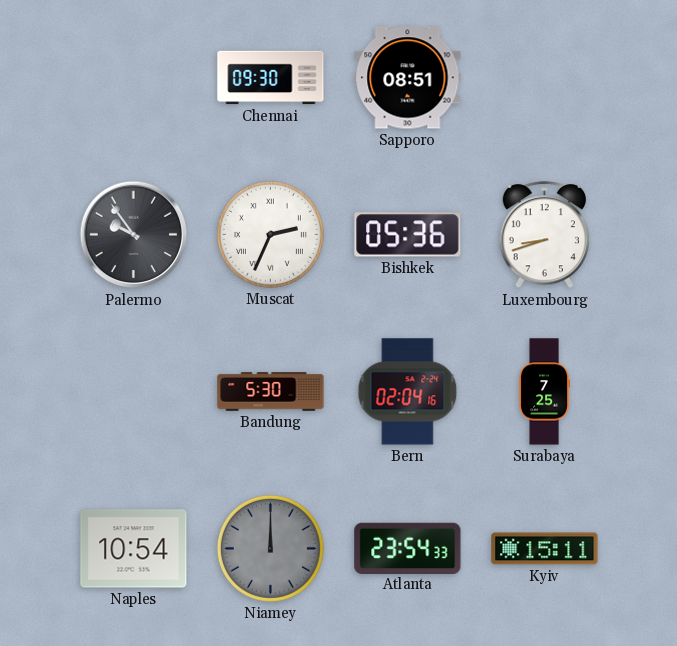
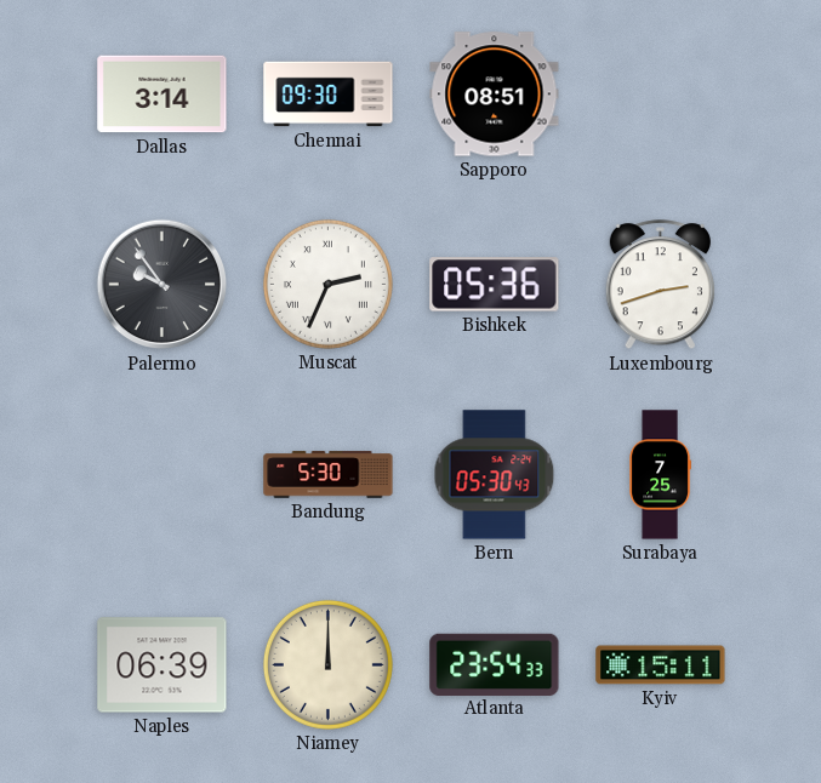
Dallas: none -> 3:14
Luxembourg: 8:42 -> 2:42
Bern: 02:04 -> 05:30
Naples: 10:54 -> 06:39
Niamey dial: grey -> cream
